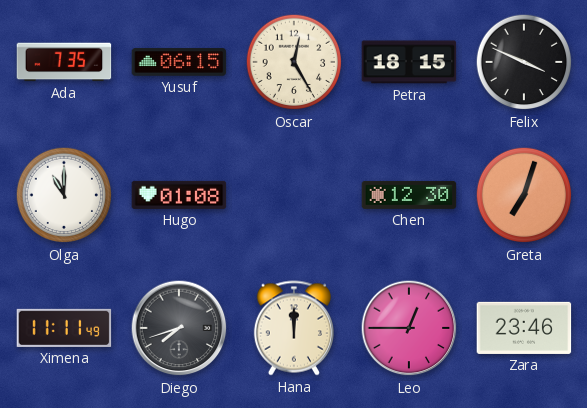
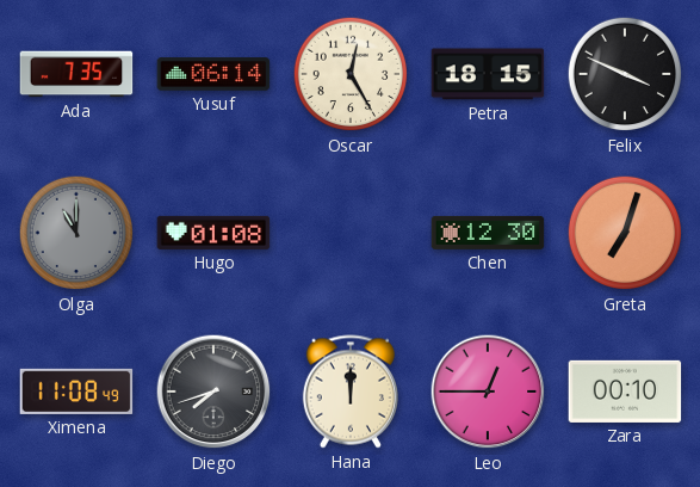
Yusuf: 06:15 -> 06:14
Olga dial: white -> grey
Ximena: 11:11 -> 11:08
Zara: 23:46 -> 00:10
